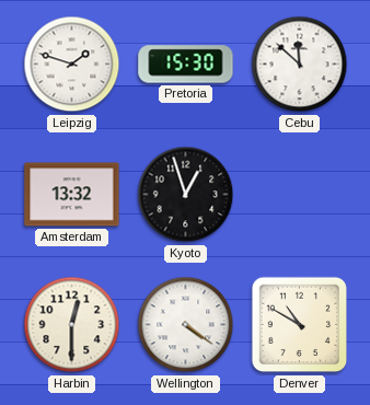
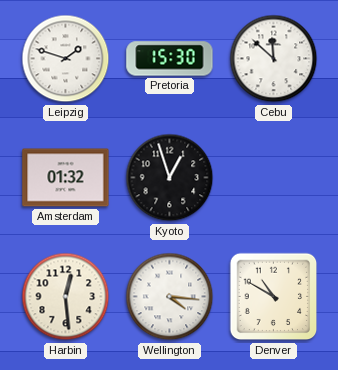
Amsterdam: 13:32 -> 01:32
Harbin: 12:30 -> 12:29
Wellington: 4:21 -> 4:16
